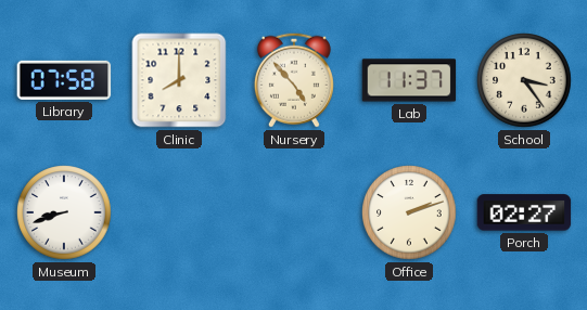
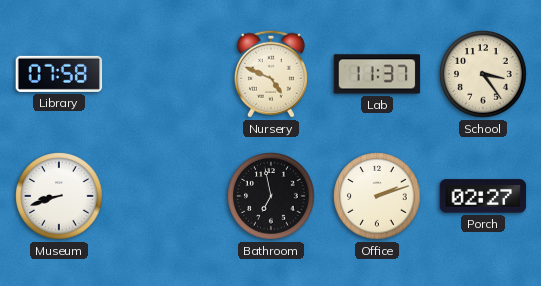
Clinic: 8:00 -> none
Nursery: 4:53 -> 4:49
Bathroom: none -> 6:58
